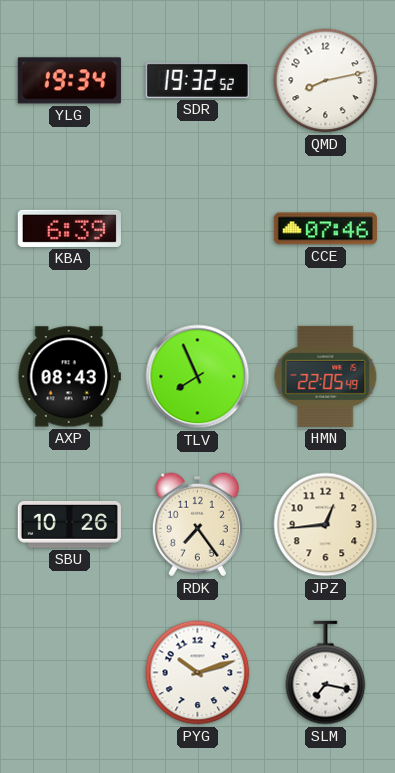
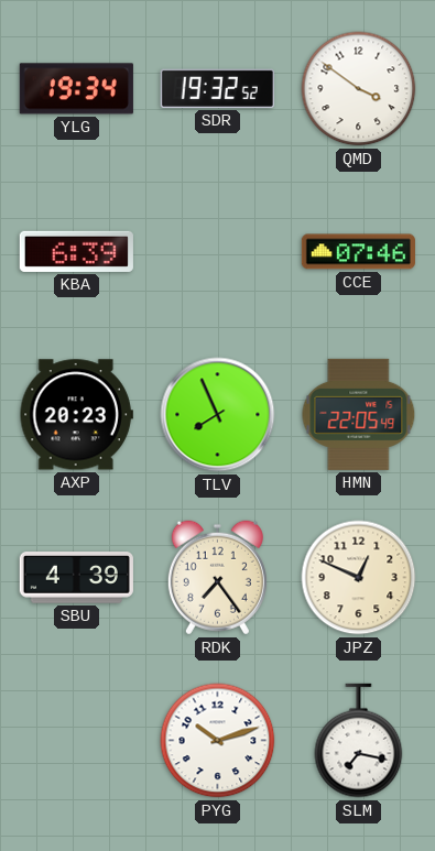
QMD: 8:13 -> 3:51
AXP: 08:43 -> 20:23
SBU: 10:26 -> 4:39
JPZ: 12:44 -> 12:49
